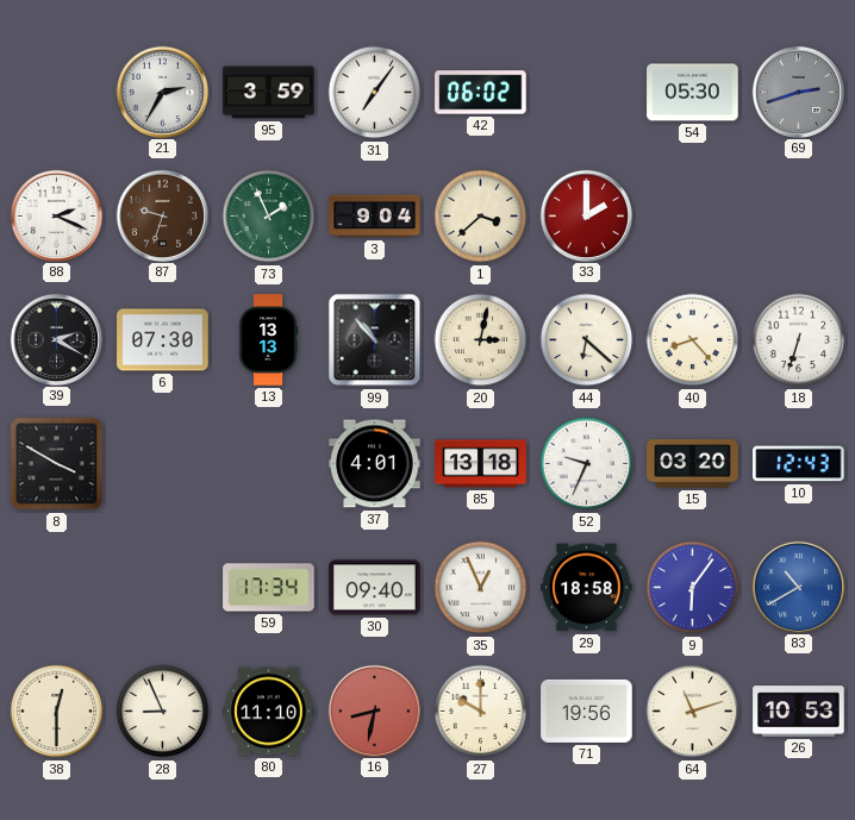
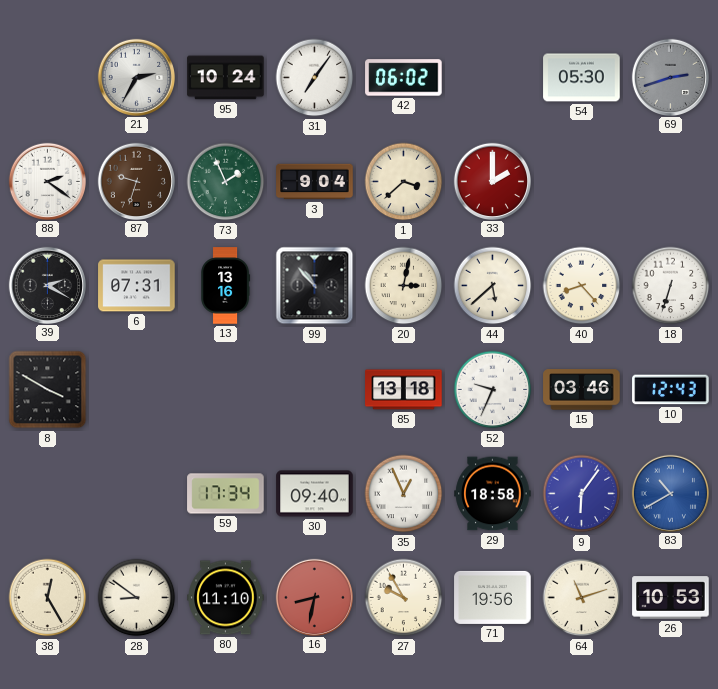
95: 3:59 -> 10:24
88: 2:19 -> 2:21
6: 07:30 -> 07:31
13: 13:13 -> 13:16
44: 6:22 -> 5:38
37: 4:01 -> none
15: 03:20 -> 03:46
38: 12:30 -> 12:25
28: 8:56 -> 8:51
27: 10:00 -> 9:55
